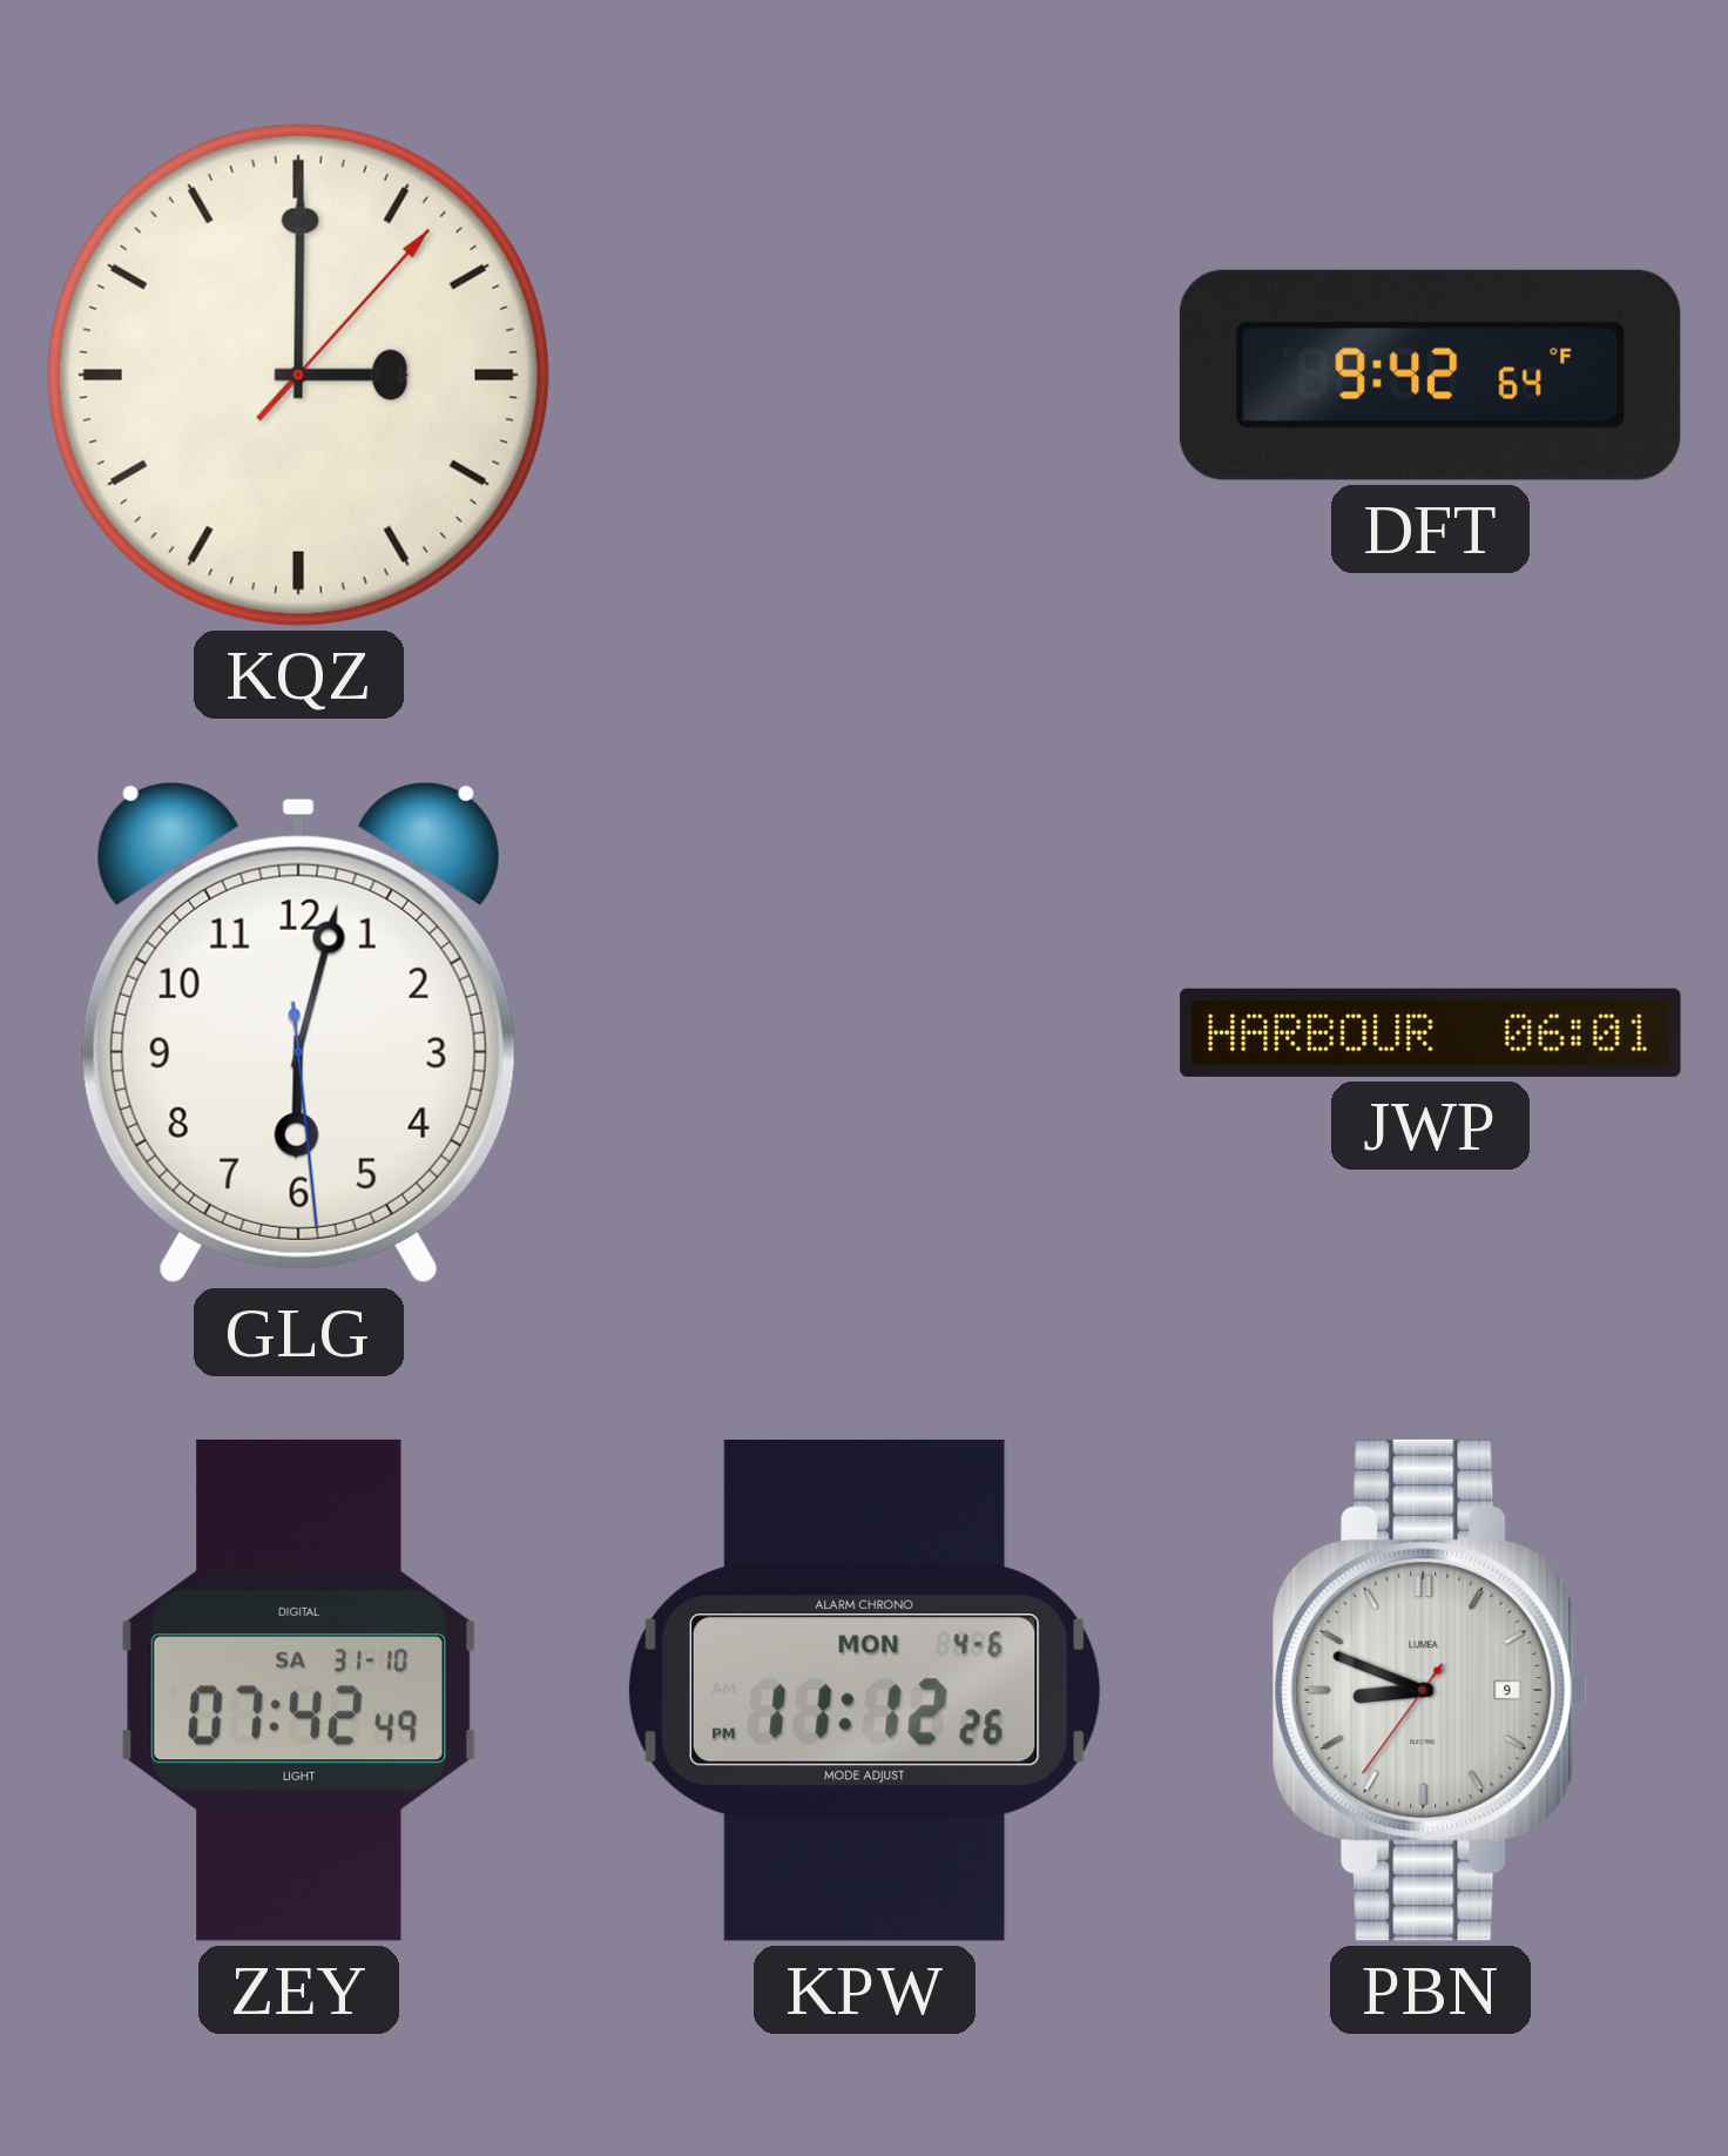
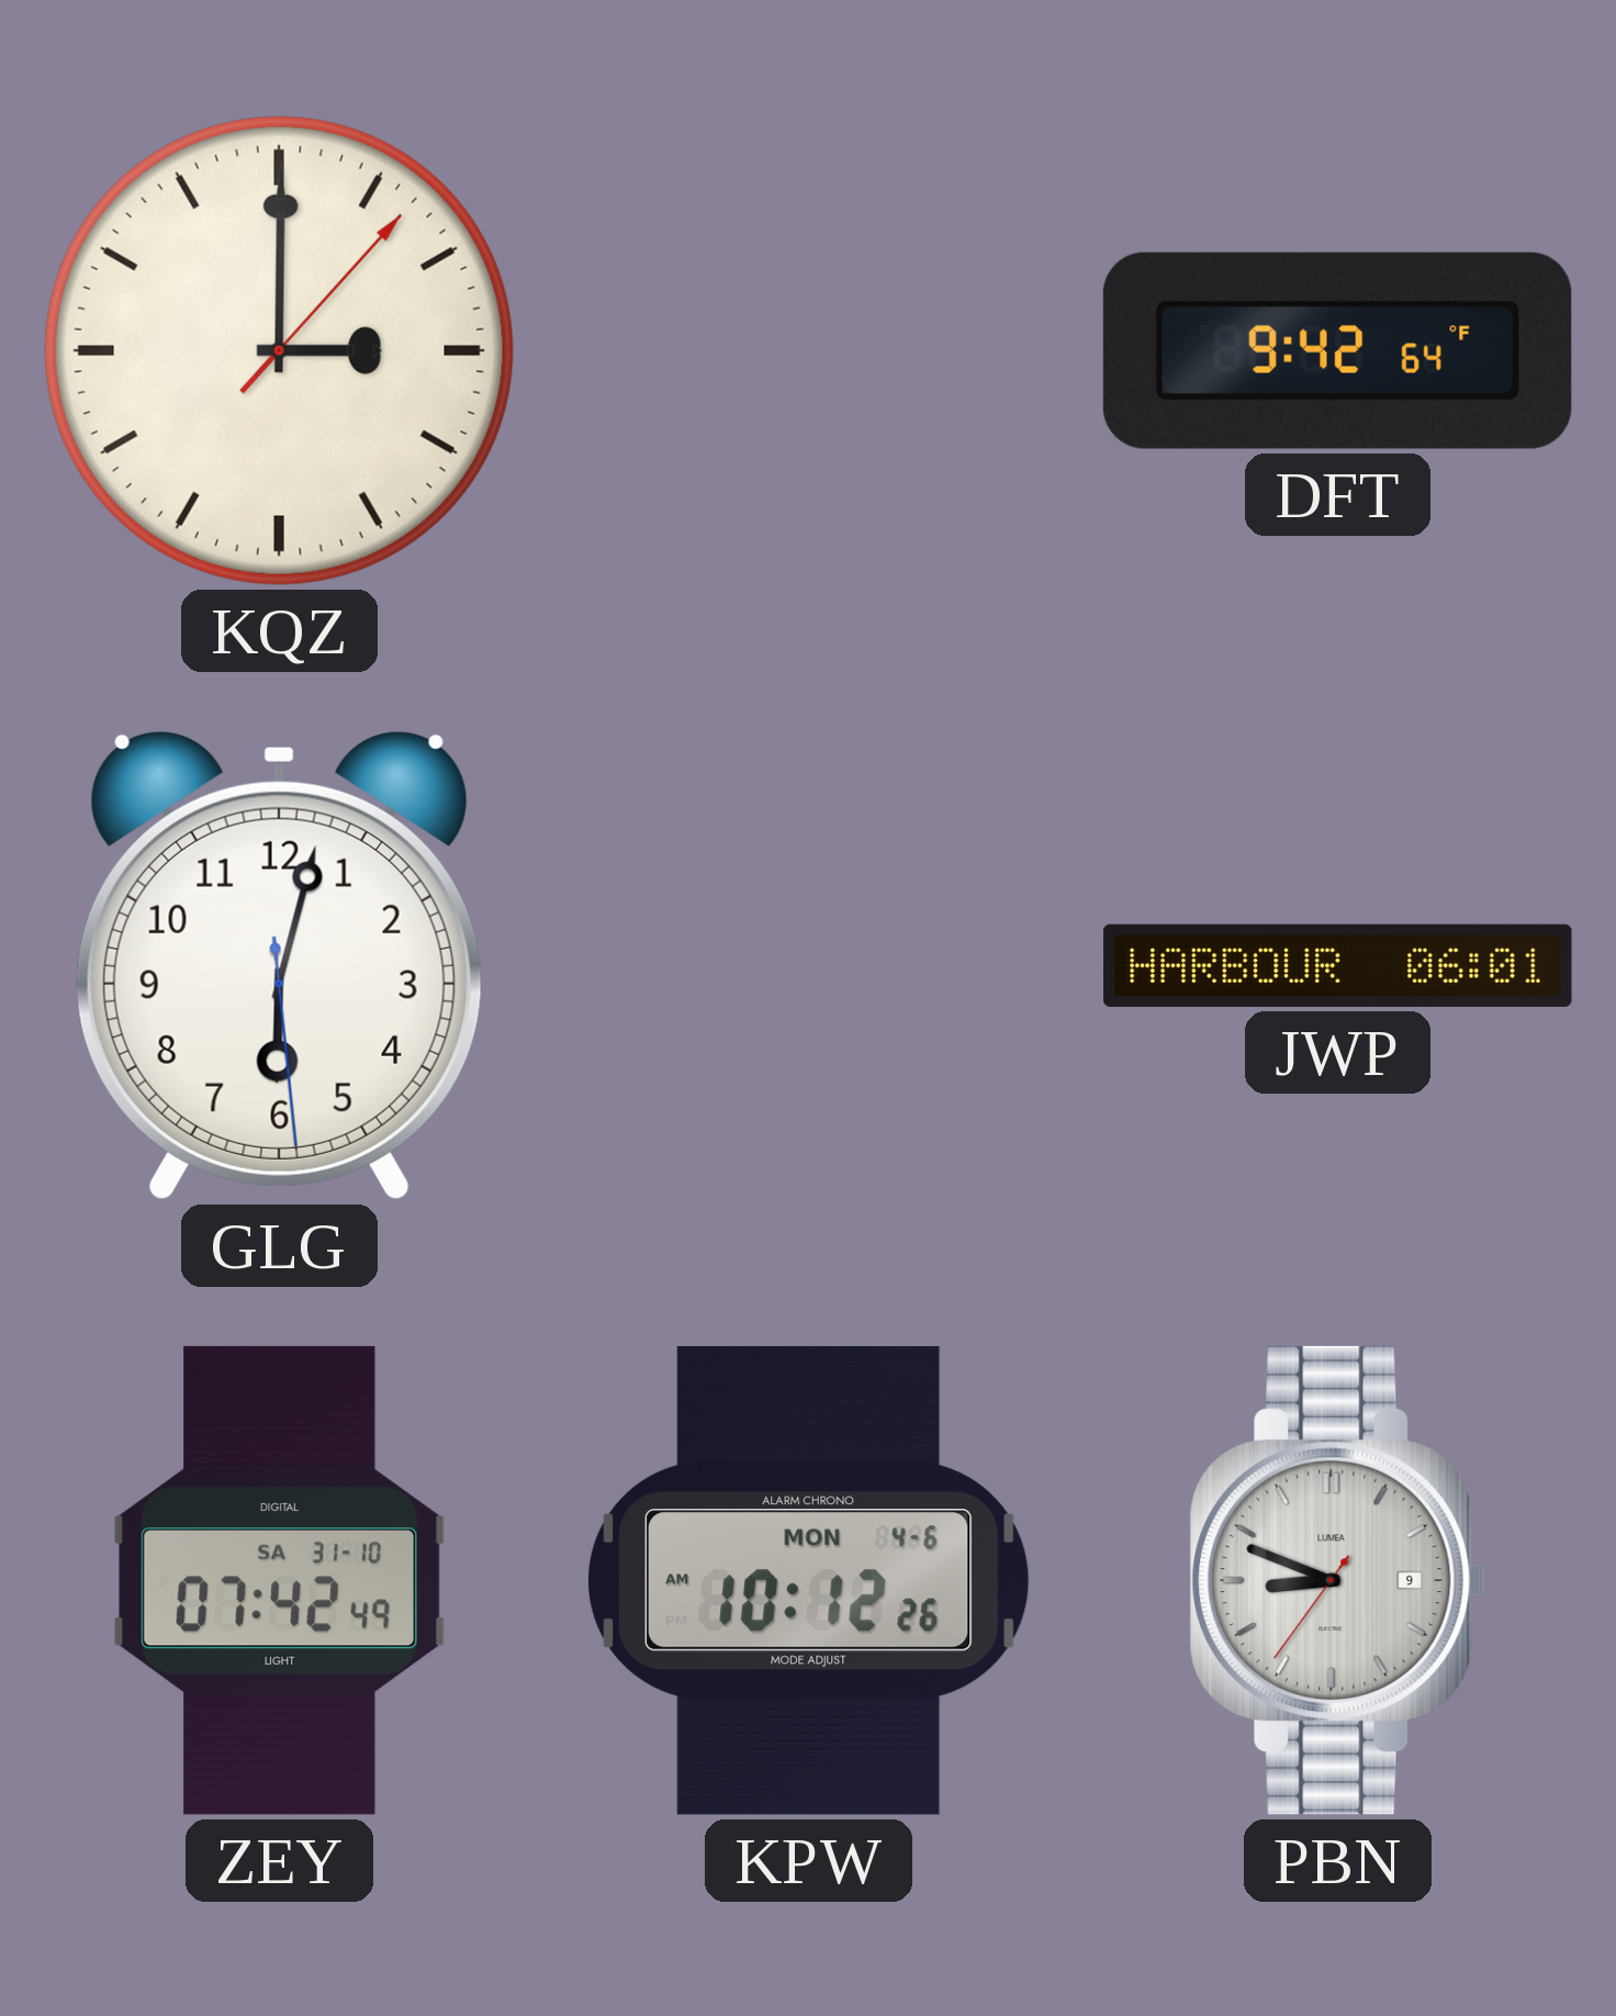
KPW: 11:12 -> 10:12
